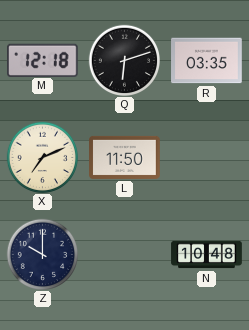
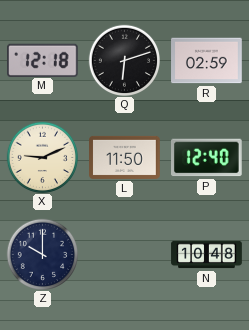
R: 03:35 -> 02:59
X: 7:11 -> 9:11
P: none -> 12:40
